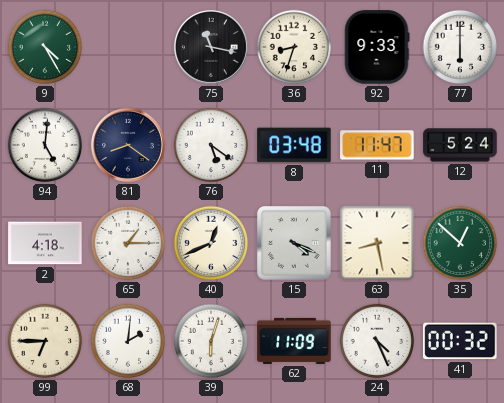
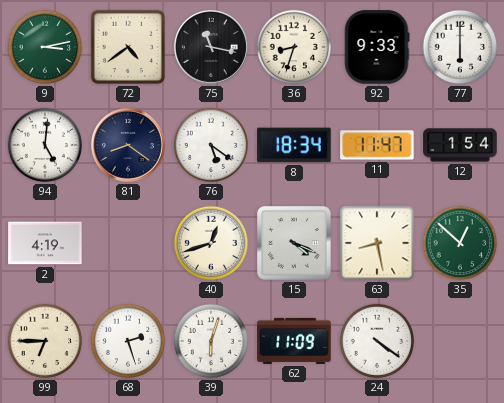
9: 4:25 -> 3:13
72: none -> 4:39
8: 03:48 -> 18:34
12: 5:24 -> 1:54
2: 4:18 -> 4:19
65: 1:15 -> none
40: 12:41 -> 12:42
68: 2:01 -> 2:27
24: 4:26 -> 4:21
41: 00:32 -> none
